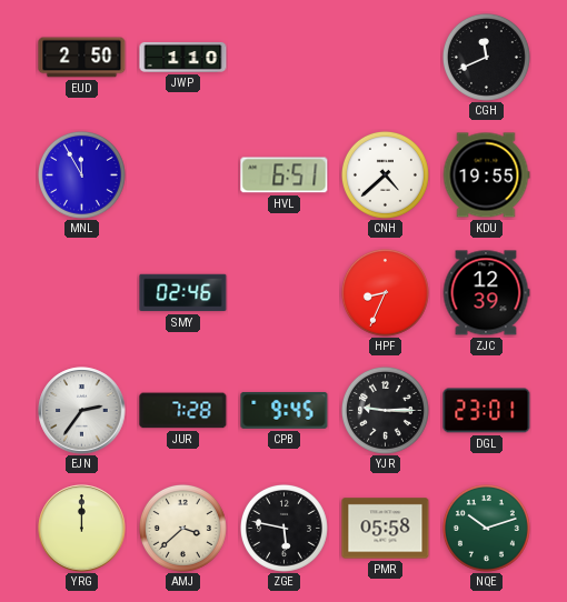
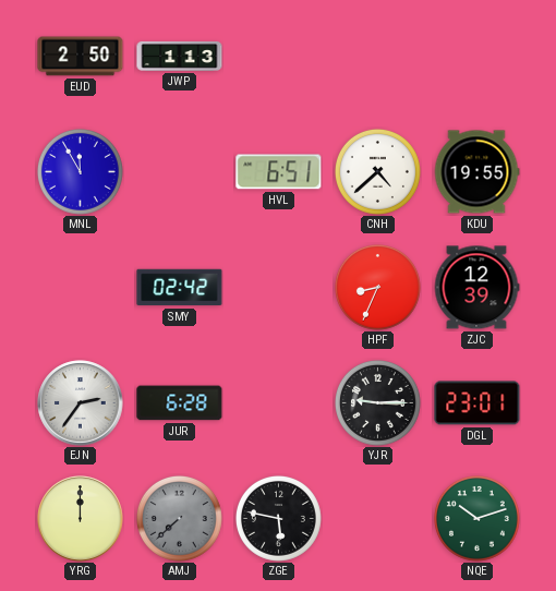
JWP: 1:10 -> 1:13
CGH: 11:41 -> none
SMY: 02:46 -> 02:42
JUR: 7:28 -> 6:28
CPB: 9:45 -> none
AMJ: 3:38 -> 7:38
AMJ dial: cream -> grey
PMR: 05:58 -> none
